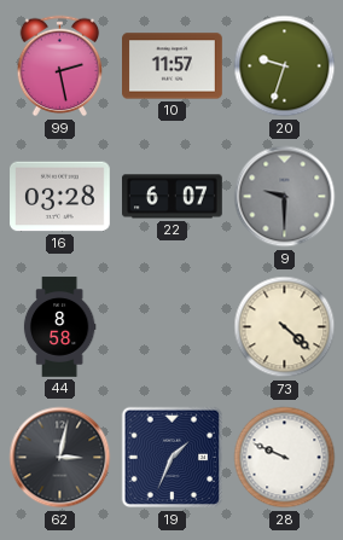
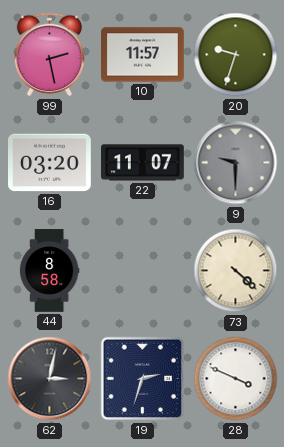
16: 03:28 -> 03:20
22: 6:07 -> 11:07
19: 1:34 -> 2:33
28: 9:49 -> 3:49
